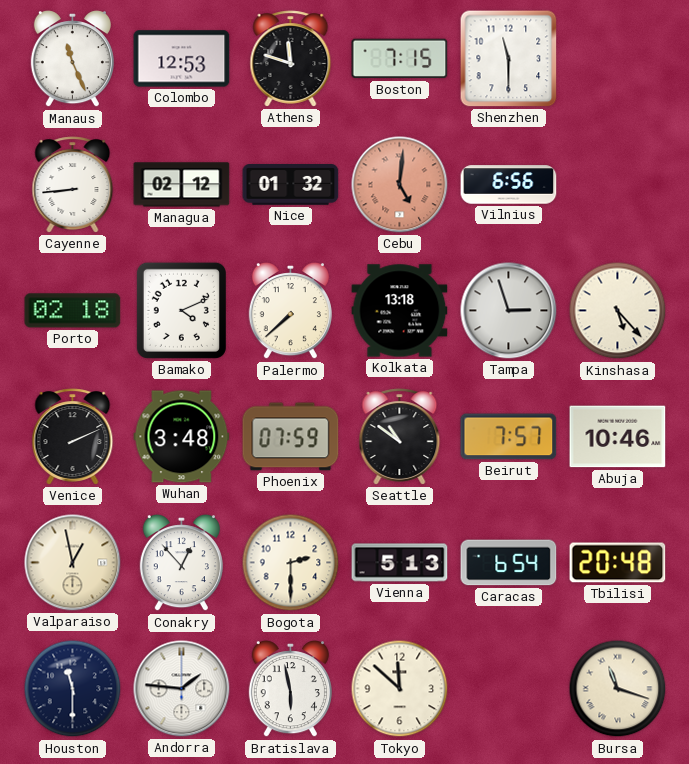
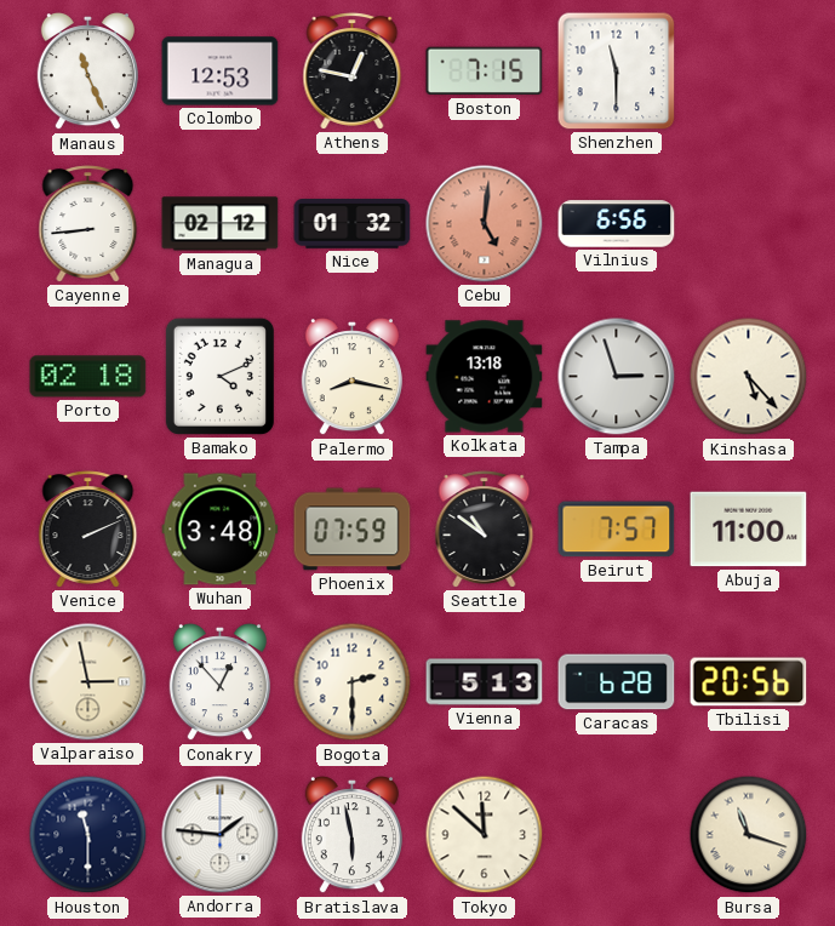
Athens: 11:48 -> 12:47
Palermo: 7:38 -> 8:17
Abuja: 10:46 -> 11:00
Valparaiso: 12:58 -> 2:58
Caracas: 6:54 -> 6:28
Tbilisi: 20:48 -> 20:56
